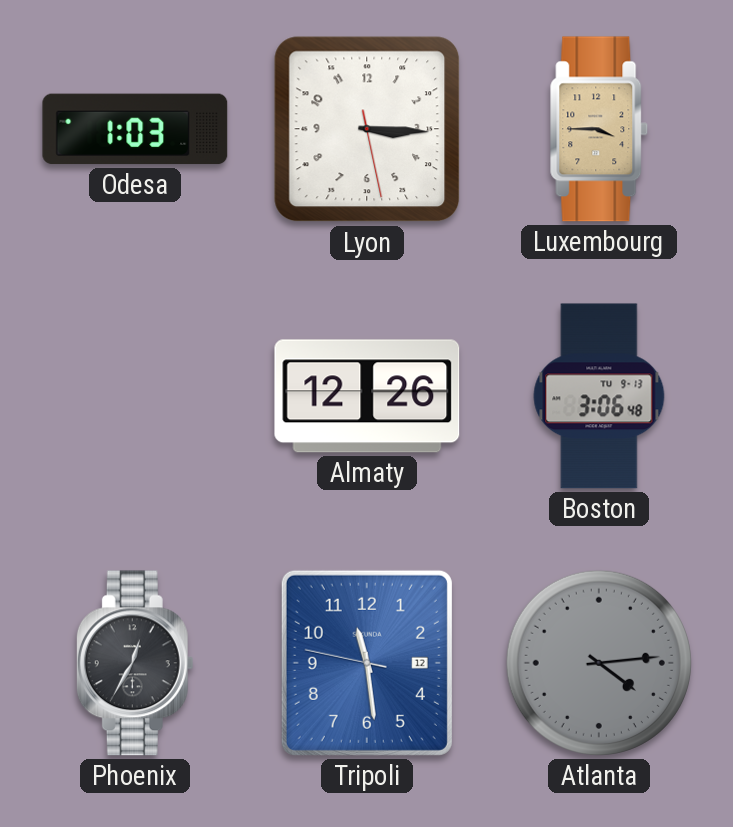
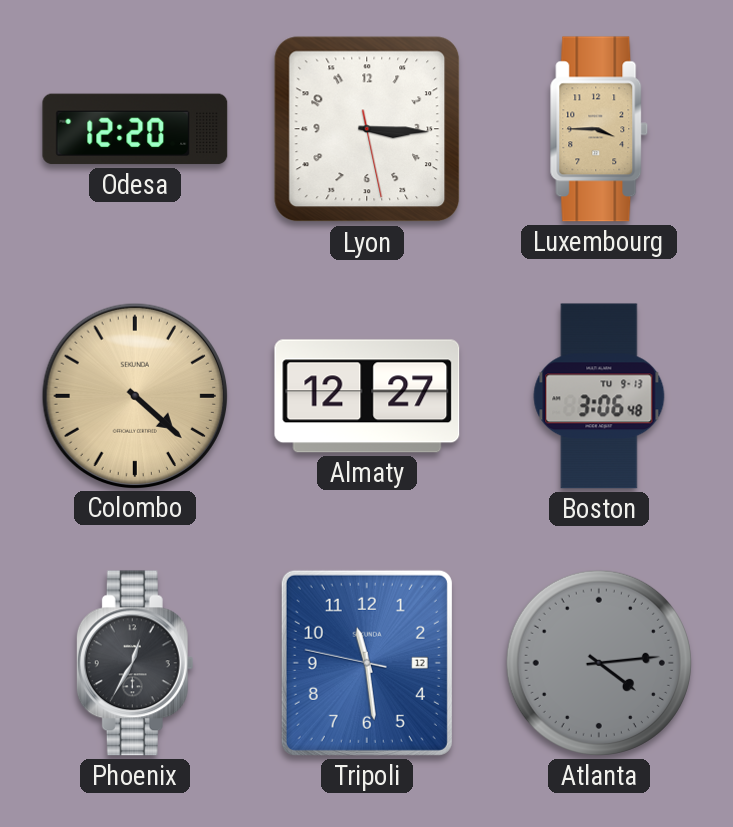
Odesa: 1:03 -> 12:20
Colombo: none -> 4:22
Almaty: 12:26 -> 12:27
